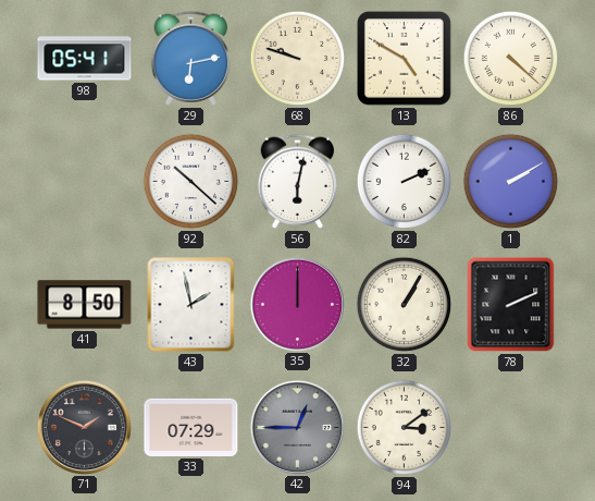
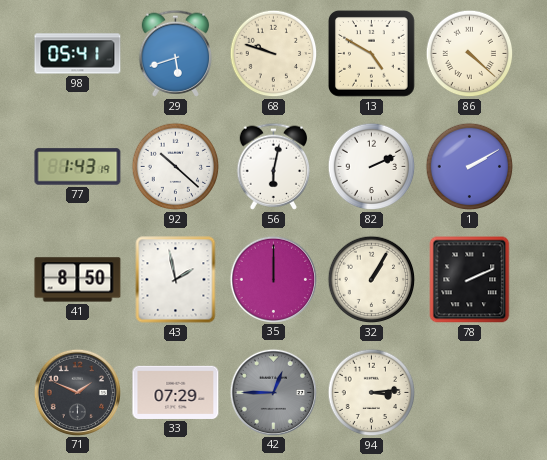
29: 6:13 -> 5:42
77: none -> 1:43
94: 3:09 -> 3:14
